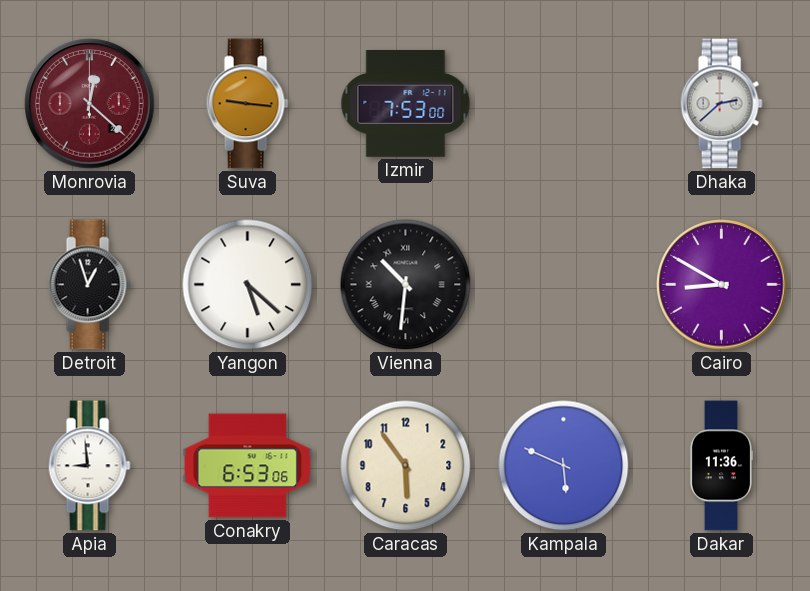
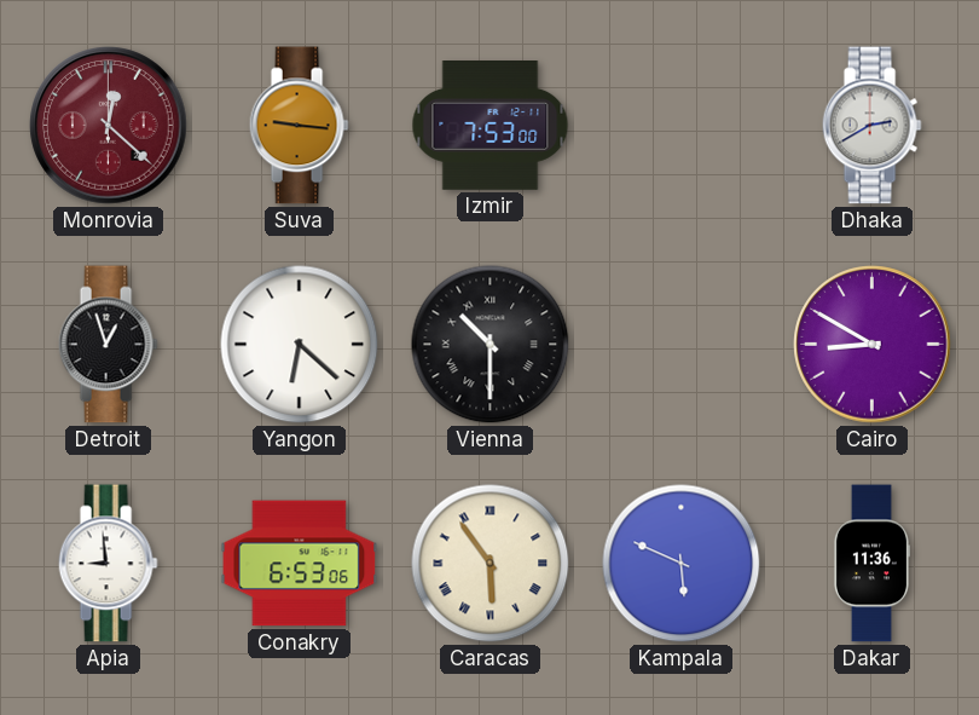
Dhaka: 2:38 -> 2:40
Yangon: 5:22 -> 6:22
Vienna: 10:31 -> 10:30
Caracas numerals: Arabic -> Roman
